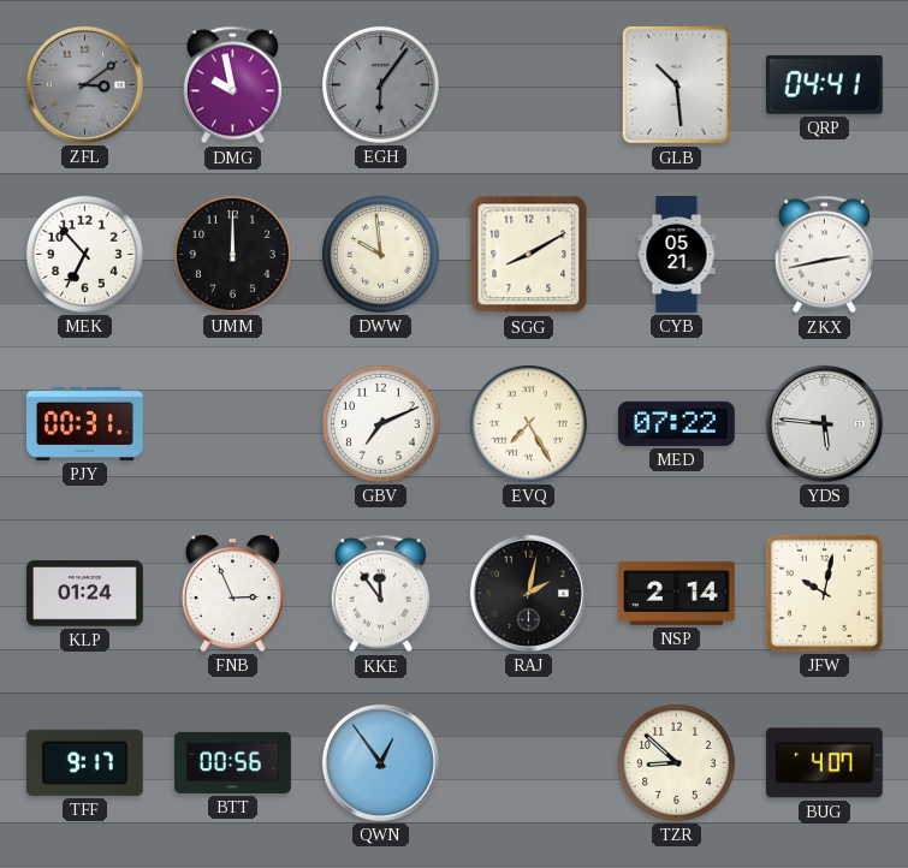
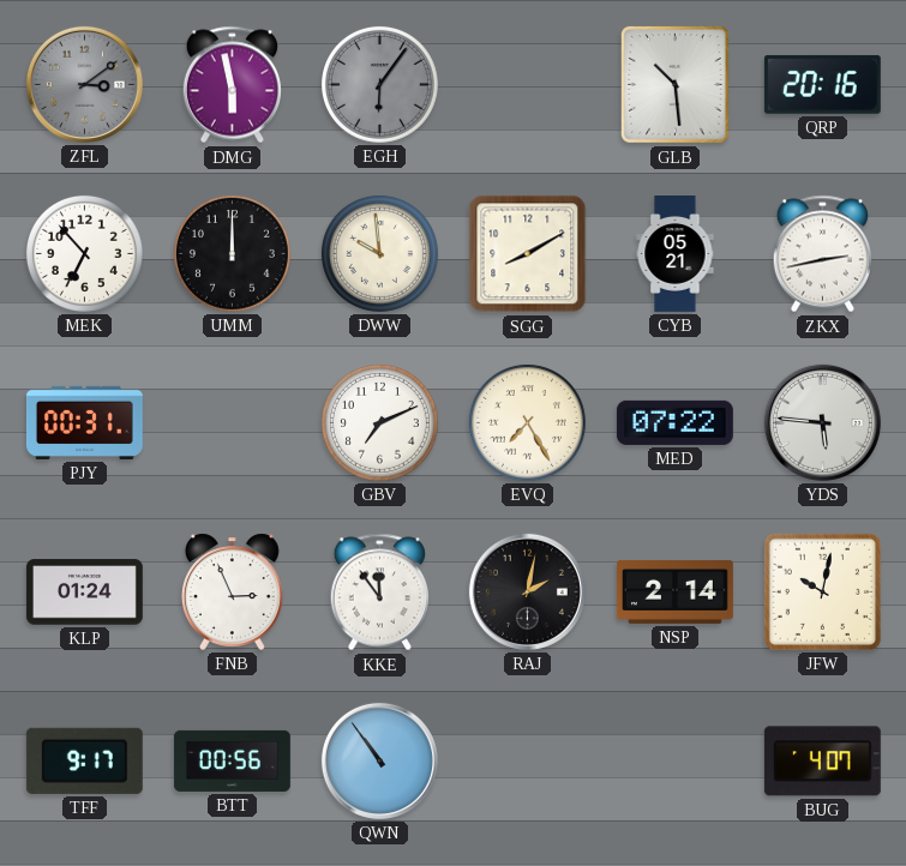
DMG: 9:58 -> 5:58
QRP: 04:41 -> 20:16
QWN: 12:54 -> 10:54
TZR: 8:52 -> none
